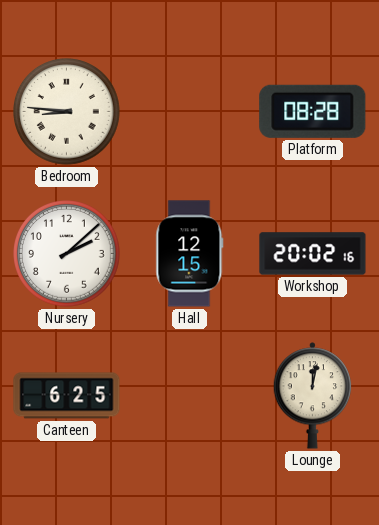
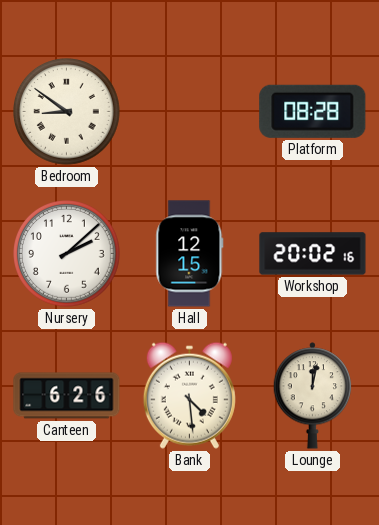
Bedroom: 8:46 -> 8:51
Canteen: 6:25 -> 6:26
Bank: none -> 4:29
